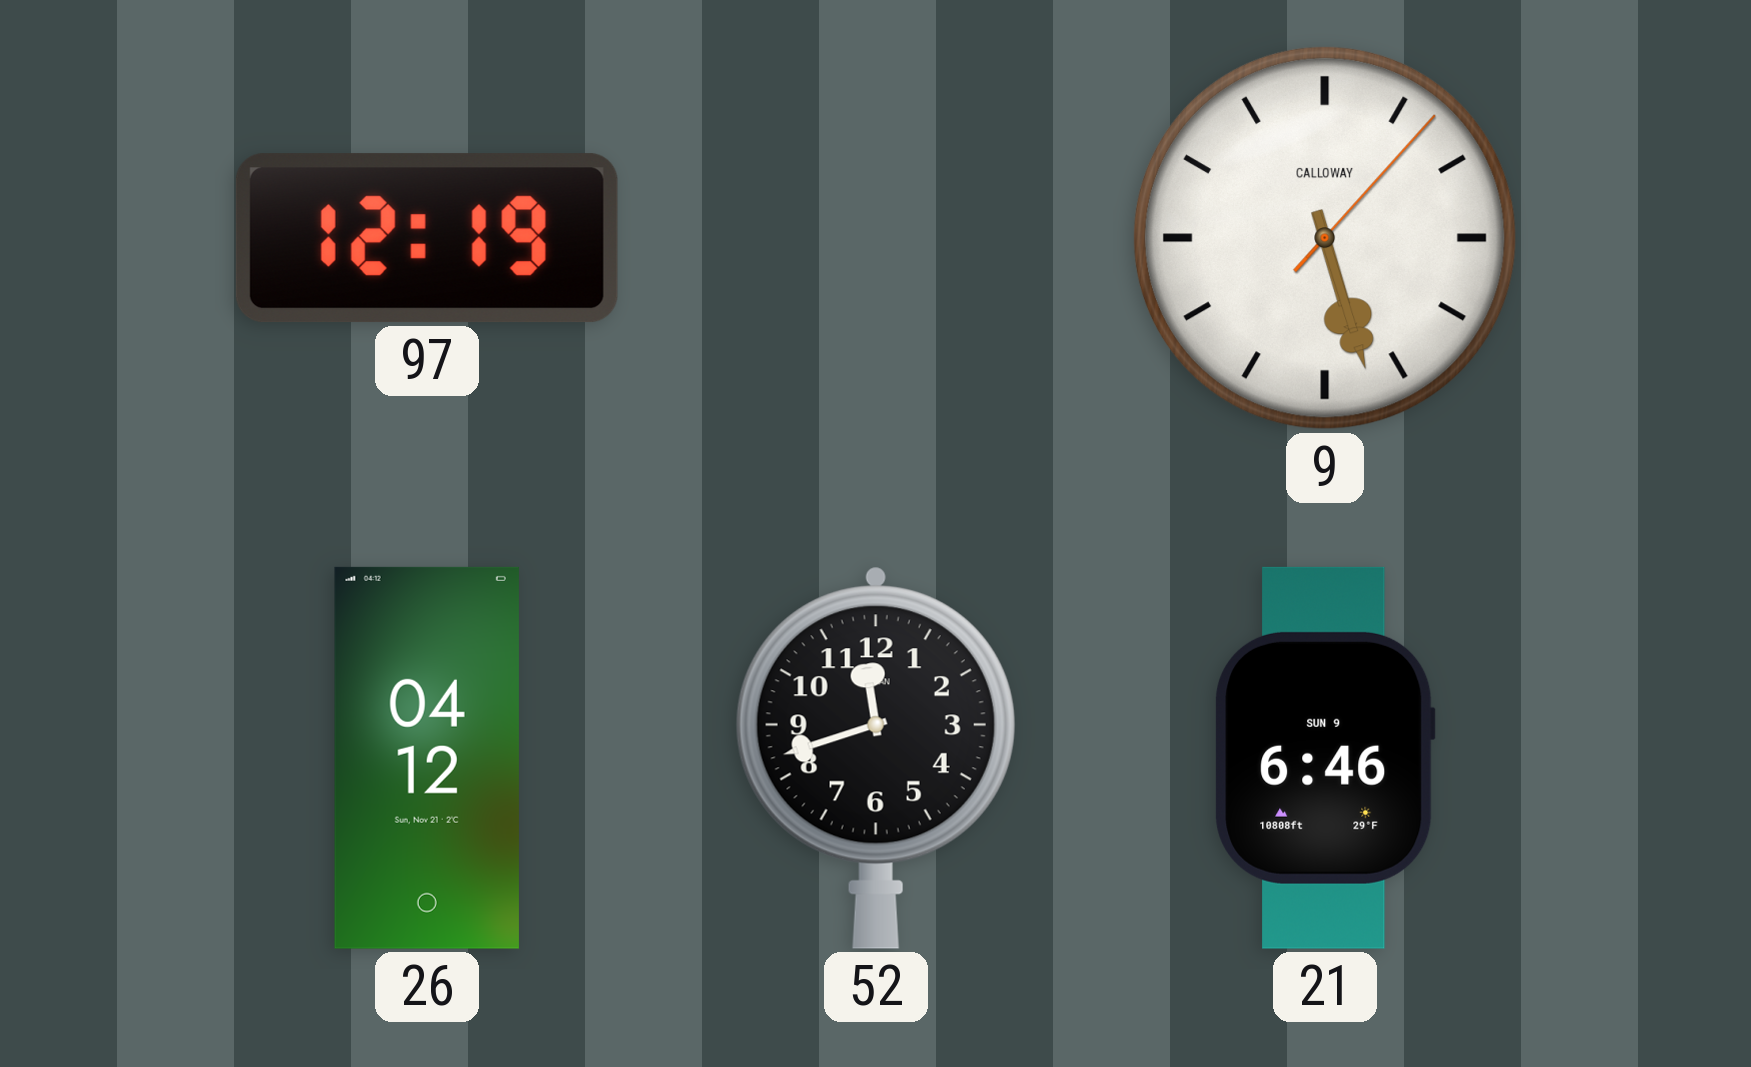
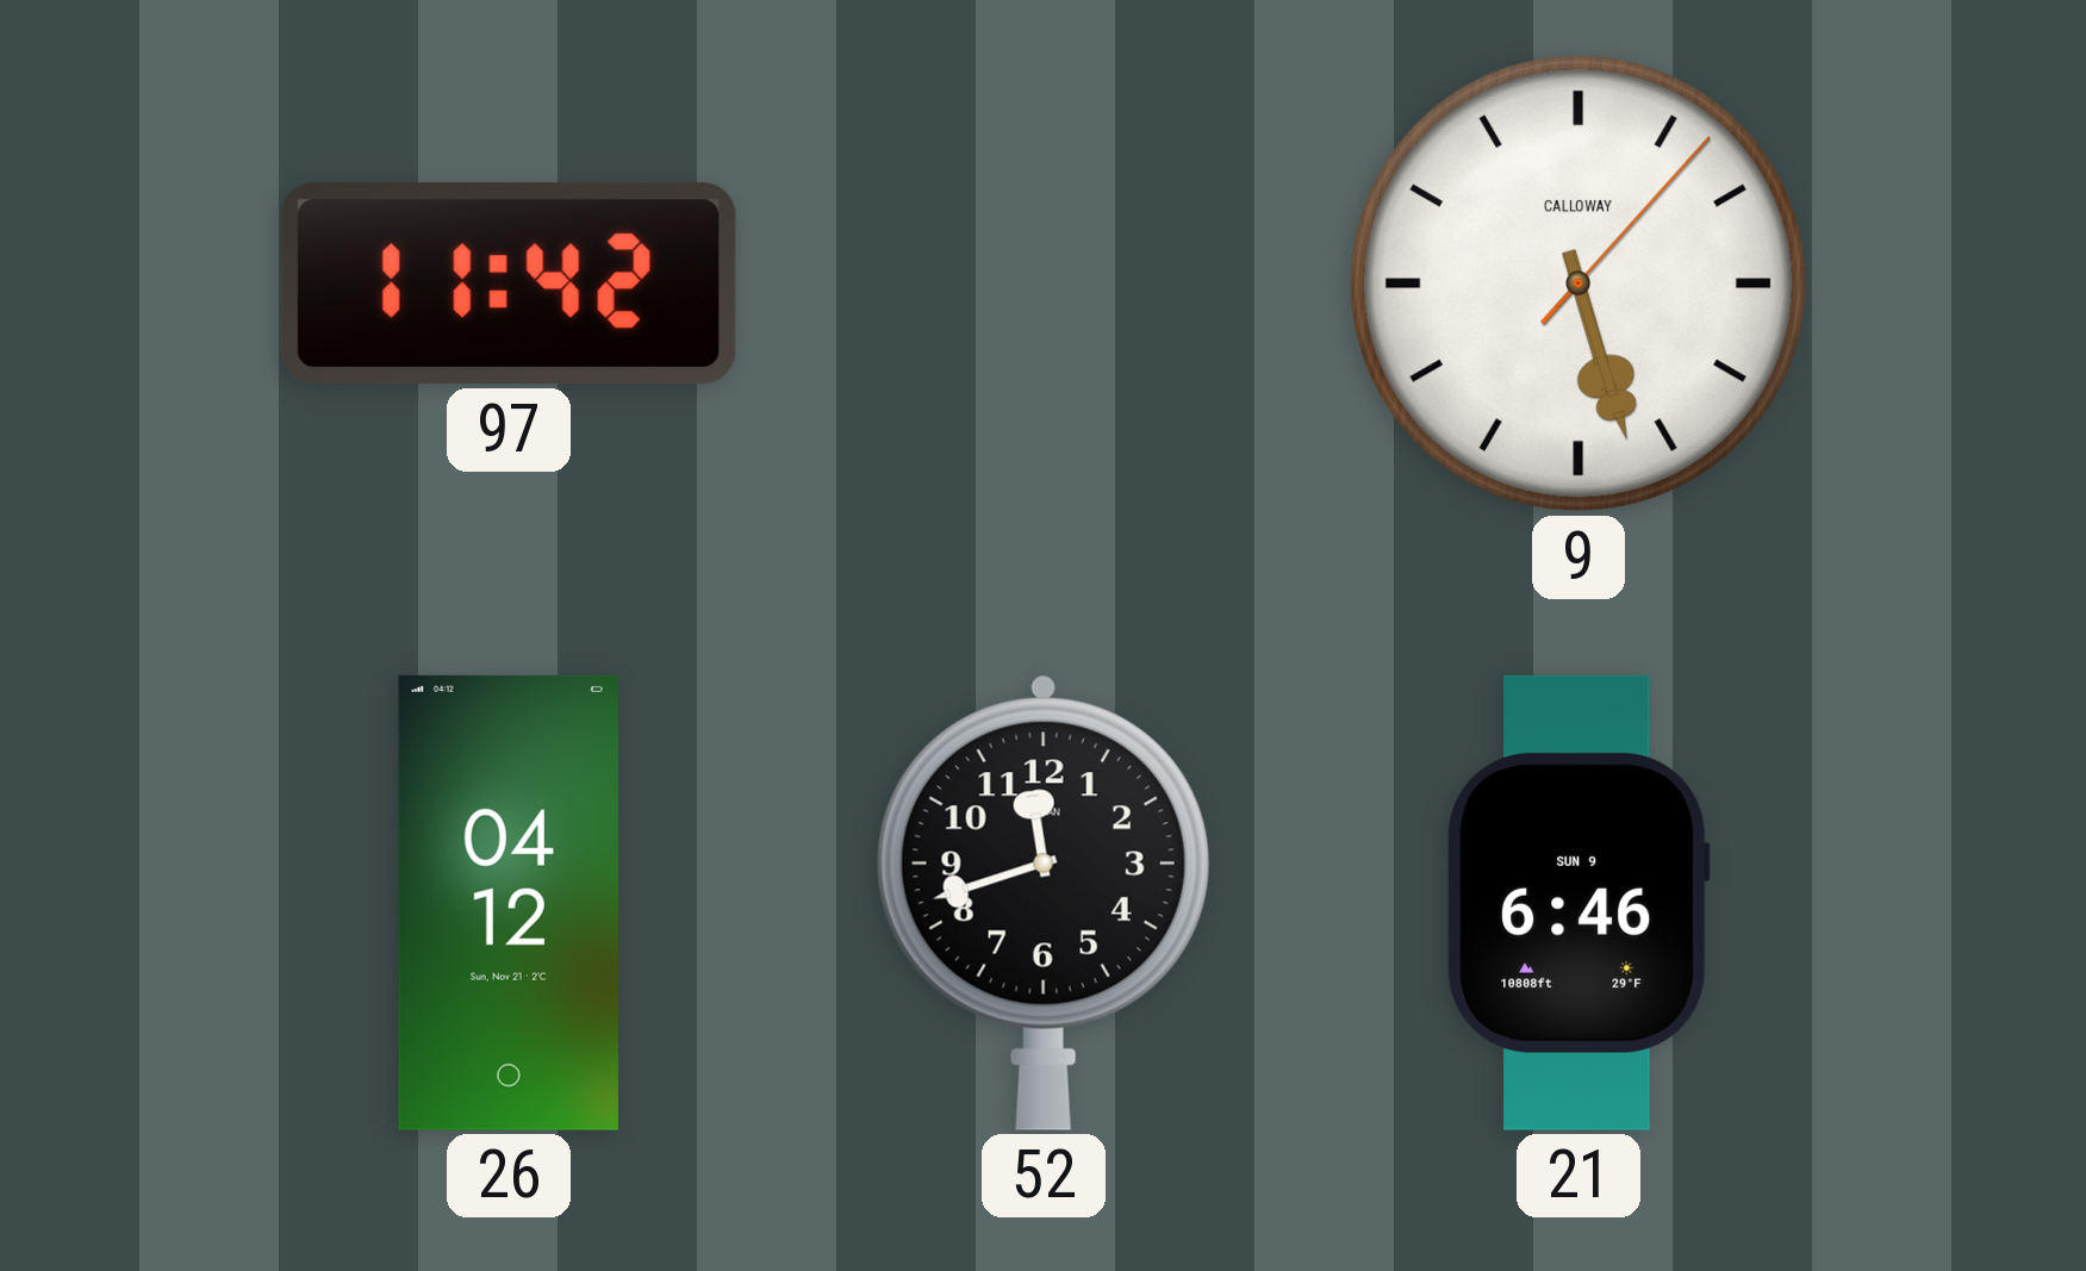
97: 12:19 -> 11:42
